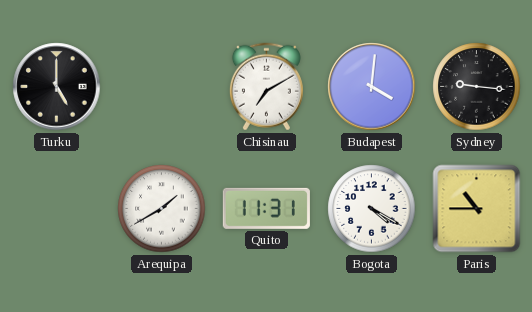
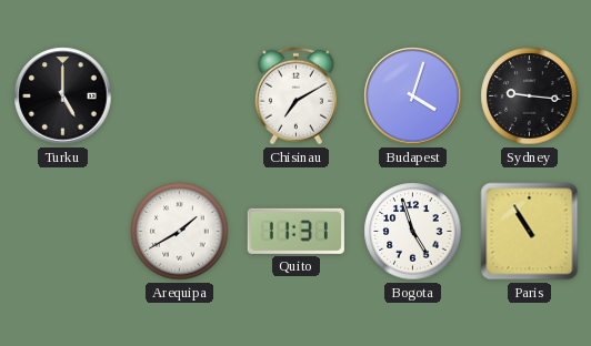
Budapest: 4:01 -> 4:03
Bogota: 4:20 -> 4:57
Paris: 10:45 -> 10:55
